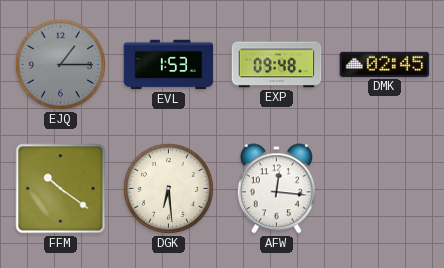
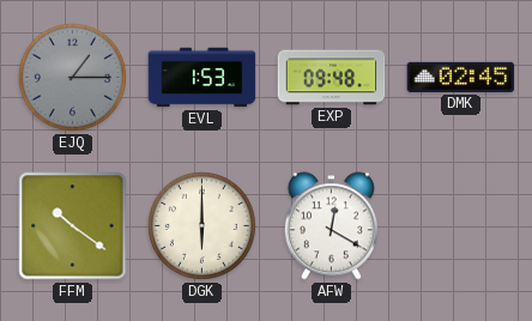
DGK: 6:29 -> 6:00
AFW: 12:16 -> 12:20
